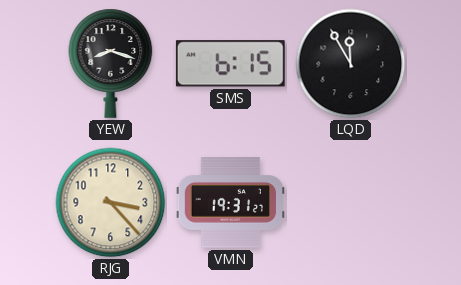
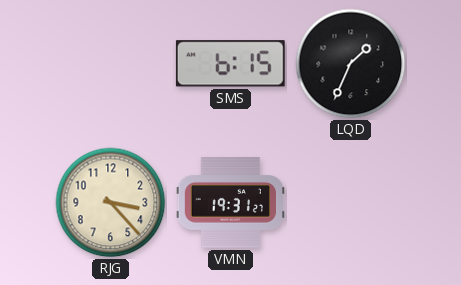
YEW: 8:18 -> none
LQD: 11:55 -> 1:34
